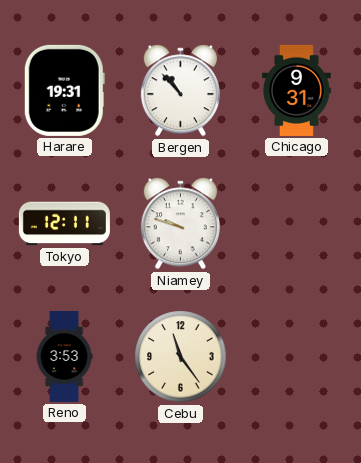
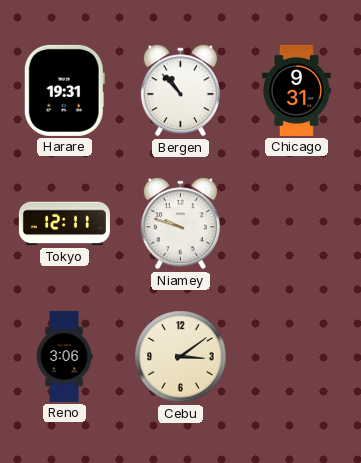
Reno: 3:53 -> 3:06
Cebu: 11:24 -> 3:09
